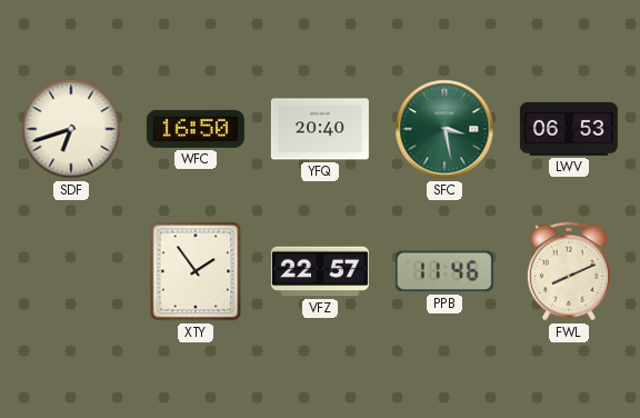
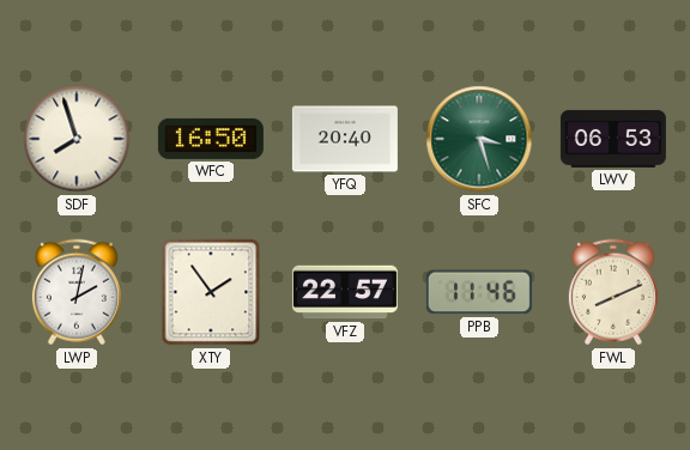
SDF: 6:42 -> 7:57
SFC: 3:28 -> 3:27
LWP: none -> 2:02
